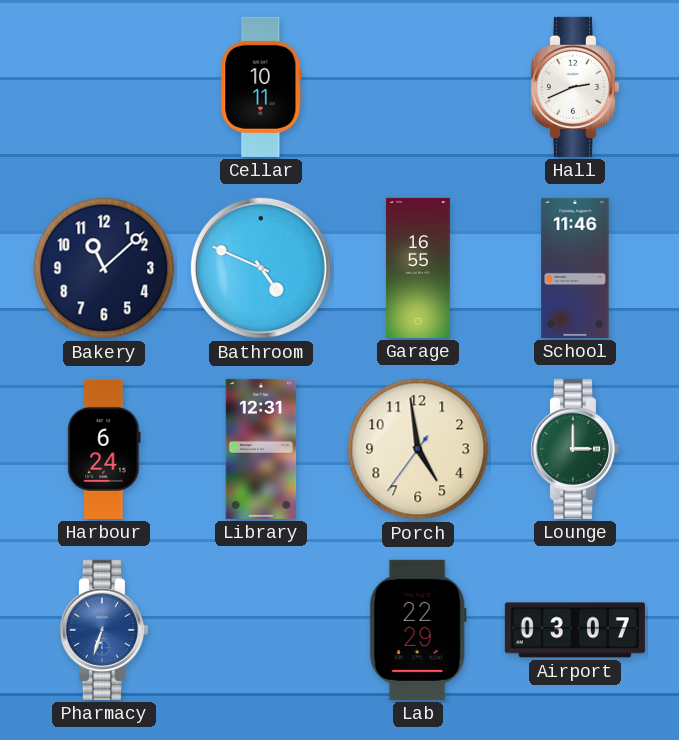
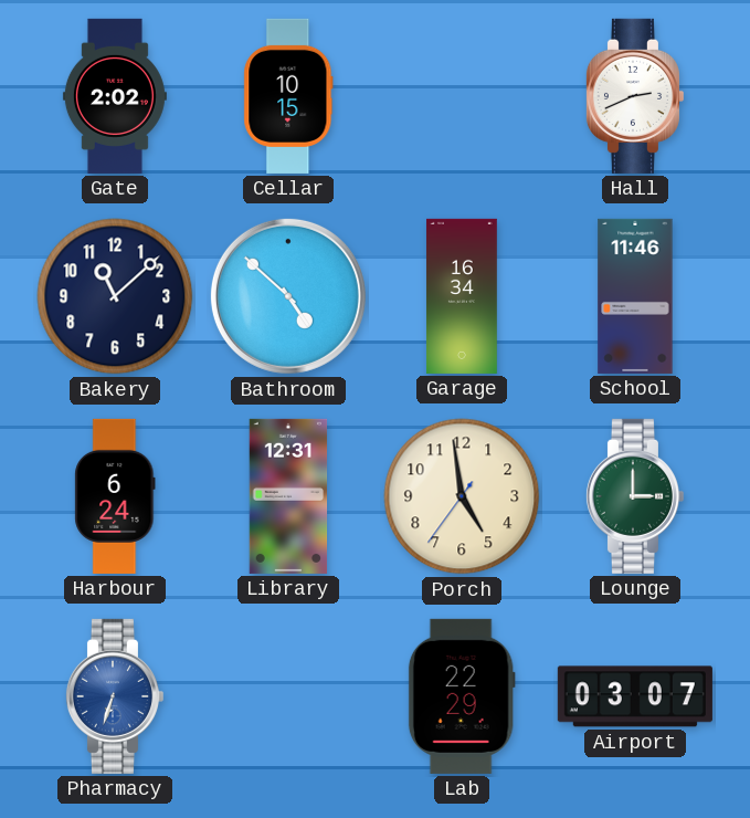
Gate: none -> 2:02
Cellar: 10:11 -> 10:15
Bathroom: 4:49 -> 4:52
Garage: 16:55 -> 16:34
